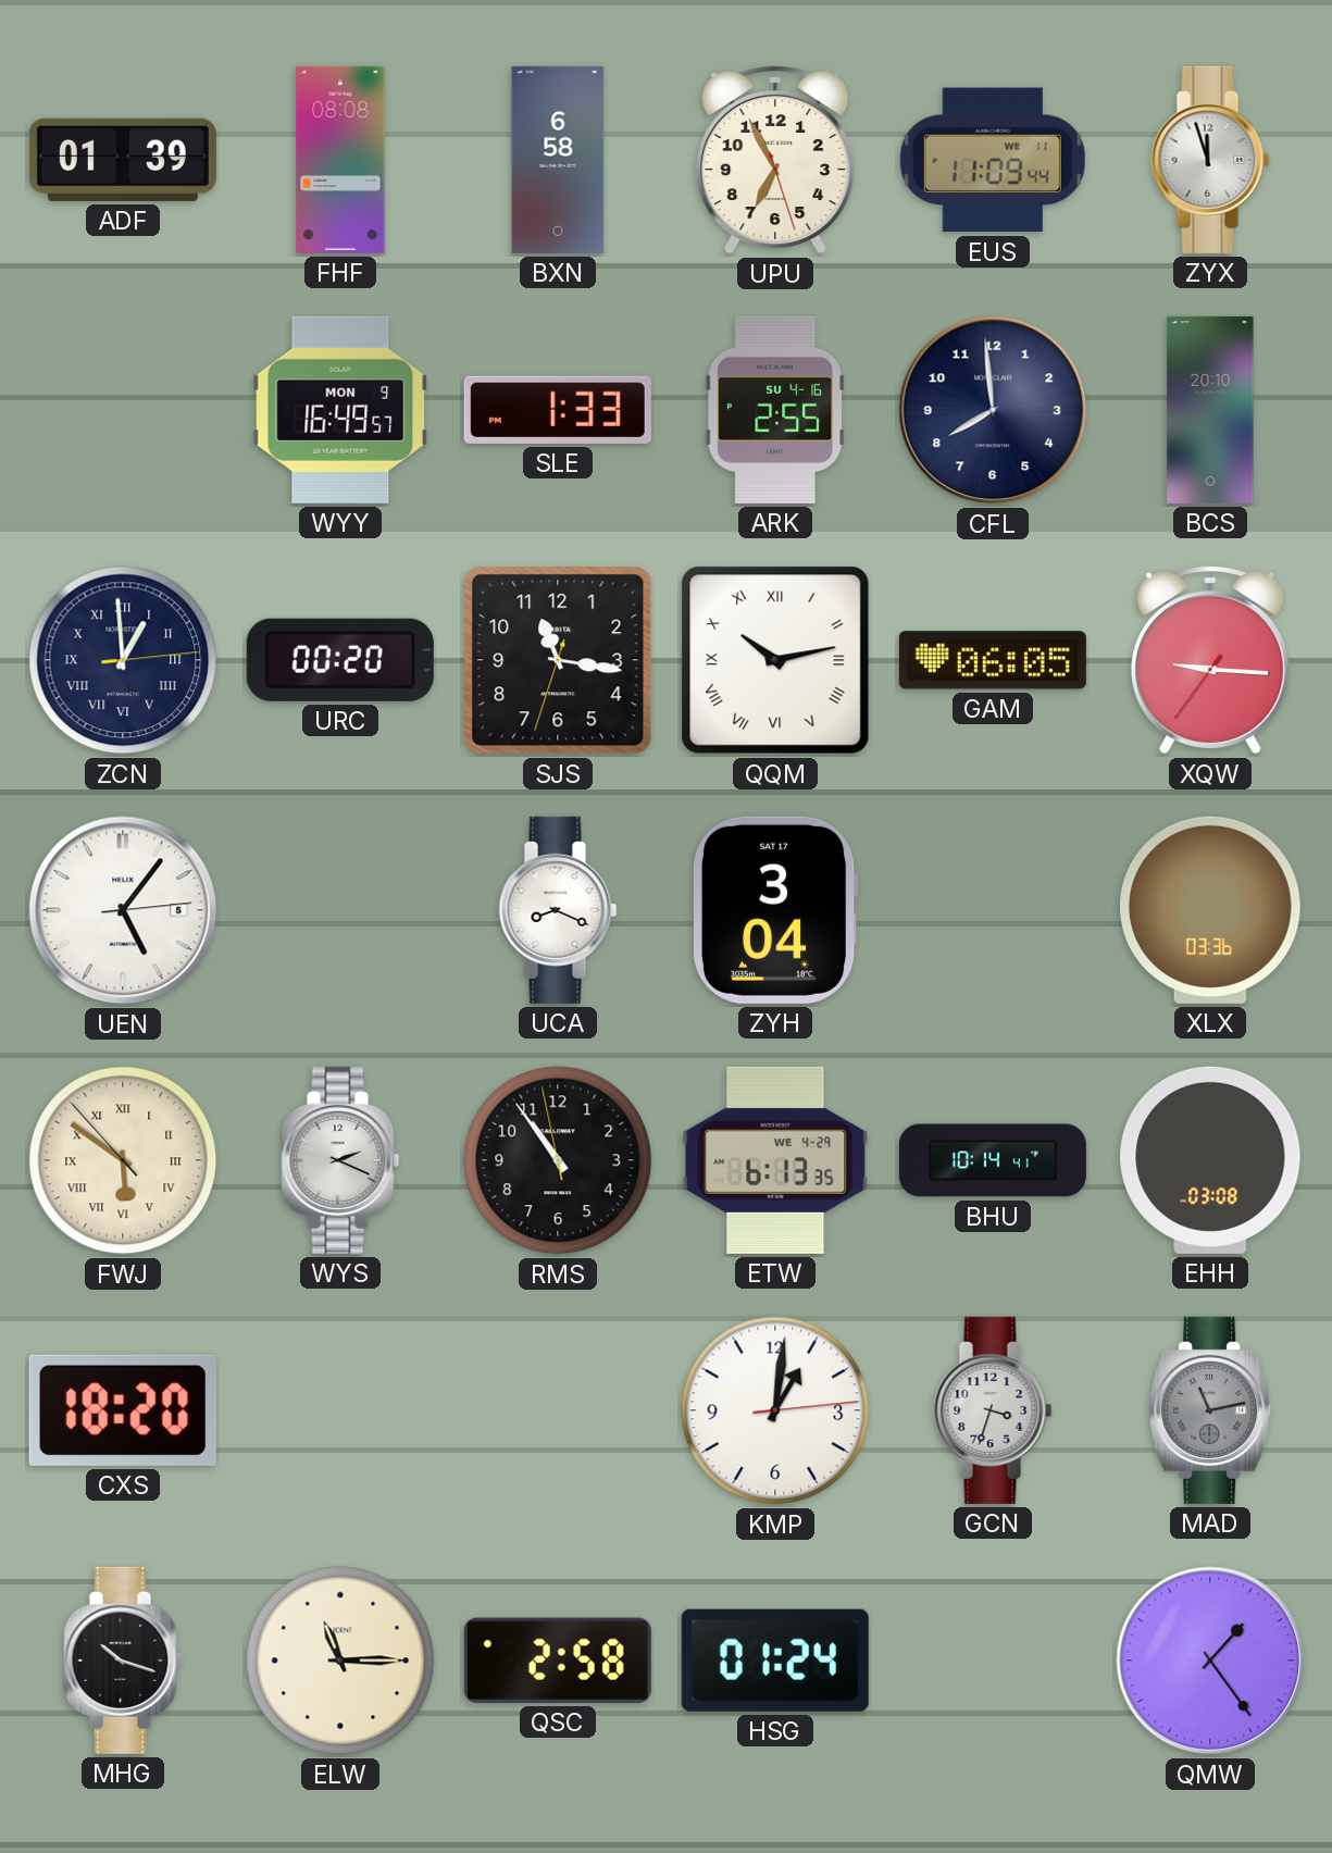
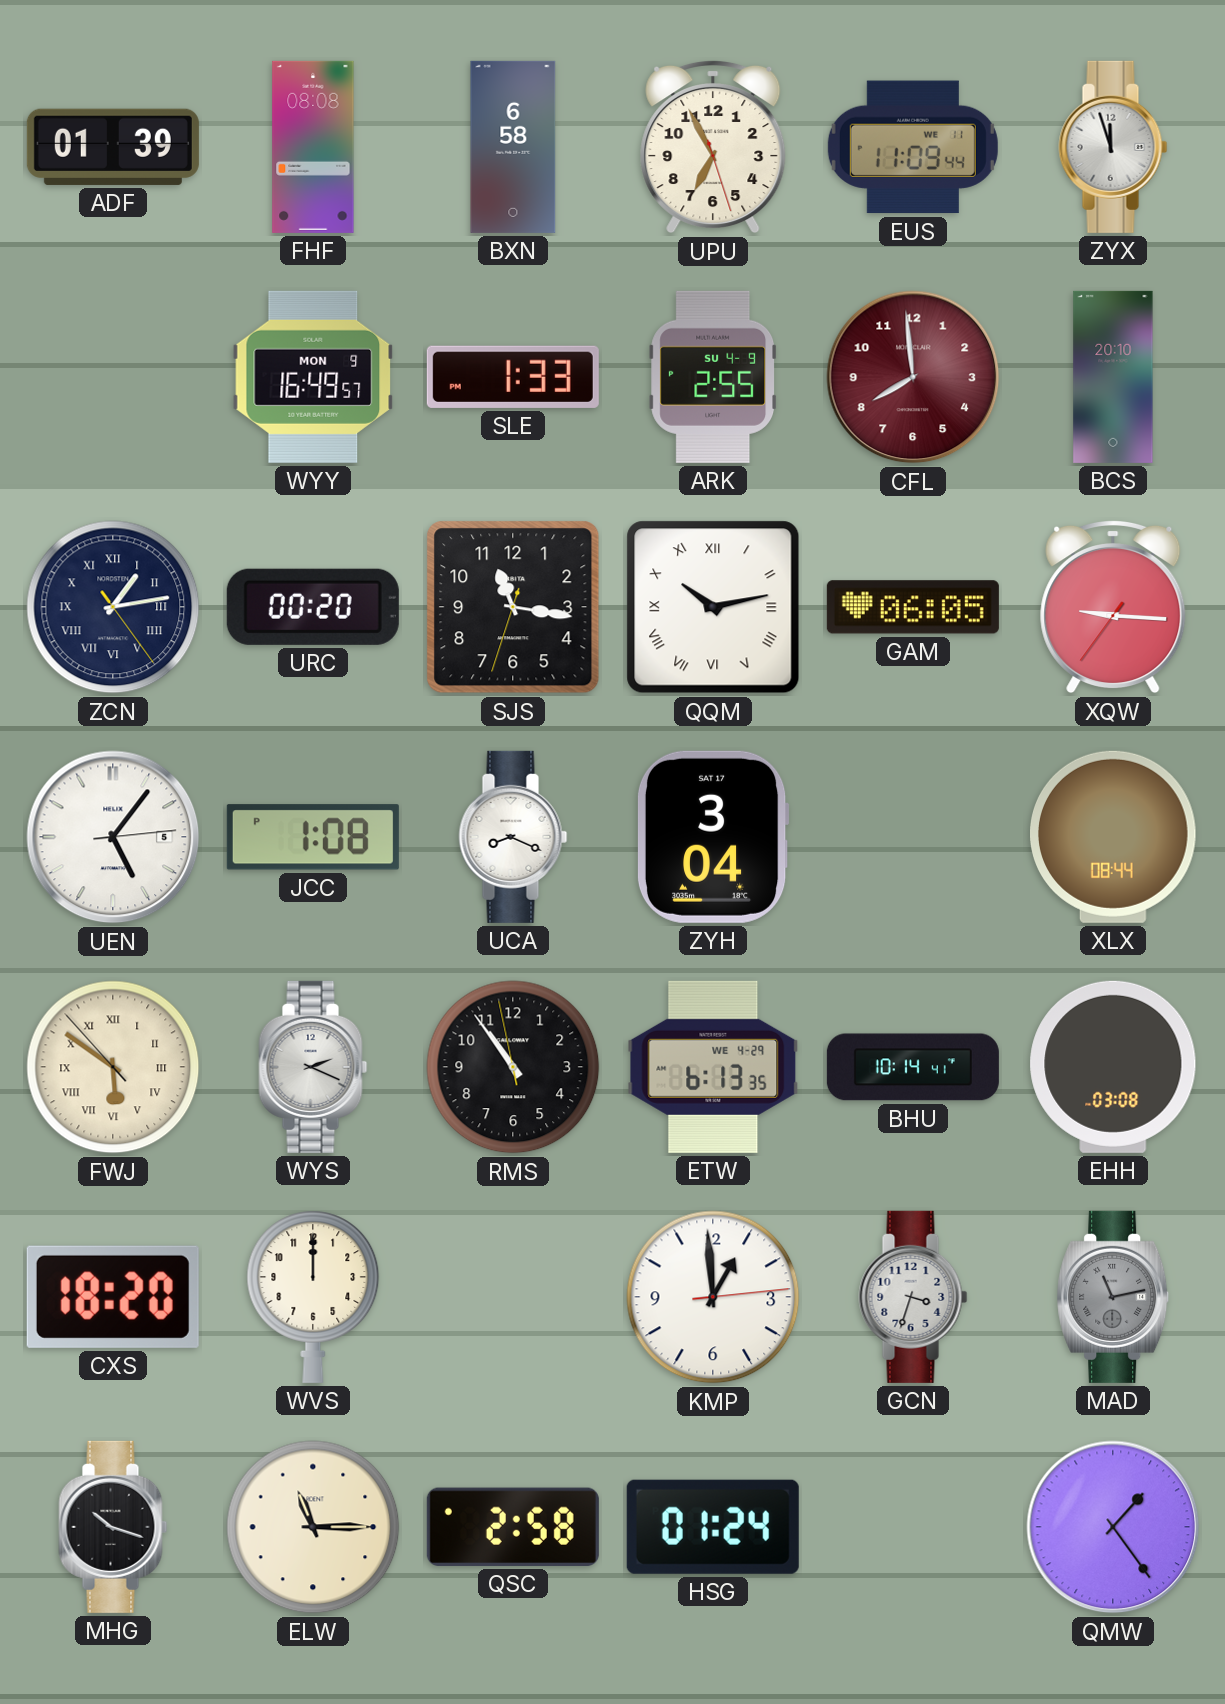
ARK date: SU 4-16 -> SU 4-9
CFL dial: navy -> burgundy
ZCN: 12:59 -> 1:13
JCC: none -> 1:08
XLX: 03:36 -> 08:44
WVS: none -> 12:00
KMP: 1:01 -> 12:59
